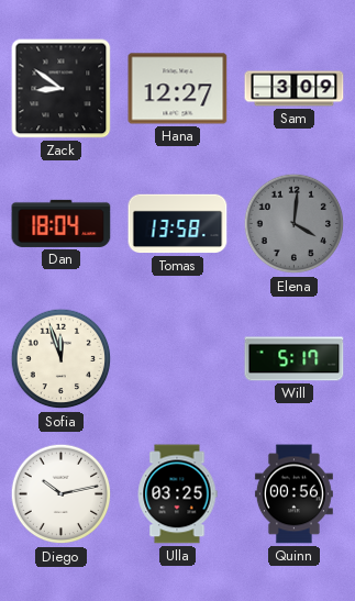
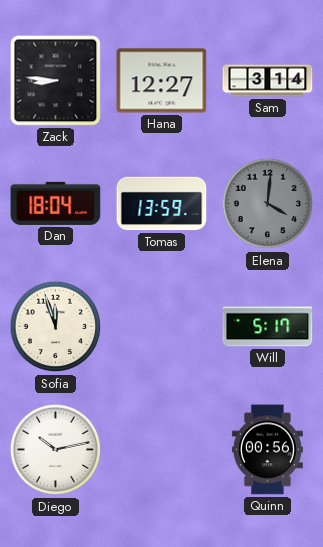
Zack: 8:51 -> 8:46
Sam: 3:09 -> 3:14
Tomas: 13:58 -> 13:59
Ulla: 03:25 -> none
